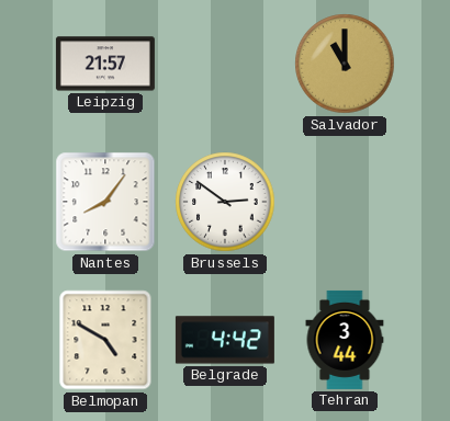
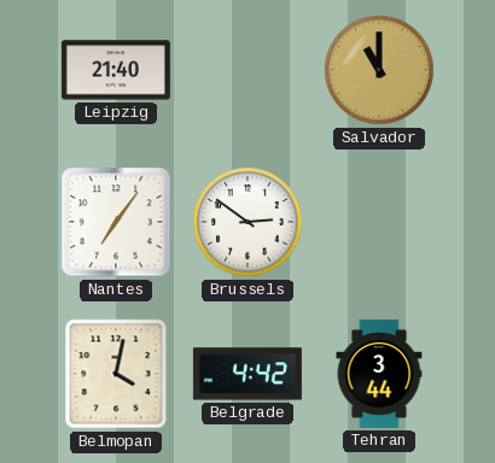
Leipzig: 21:57 -> 21:40
Nantes: 8:06 -> 7:06
Belmopan: 4:50 -> 4:02
